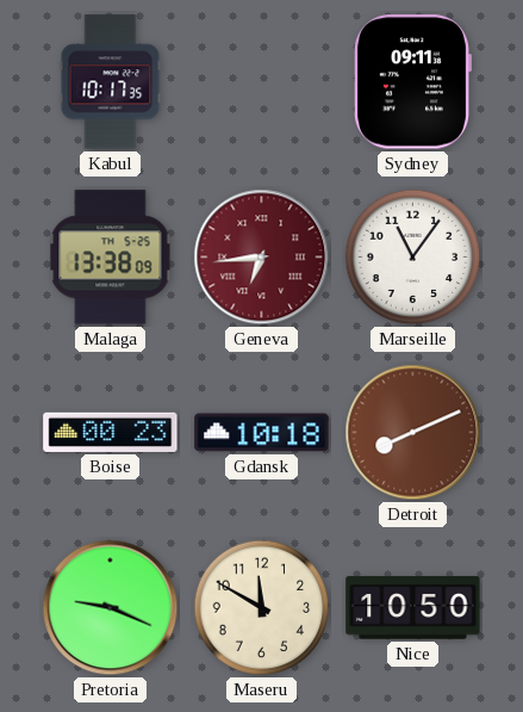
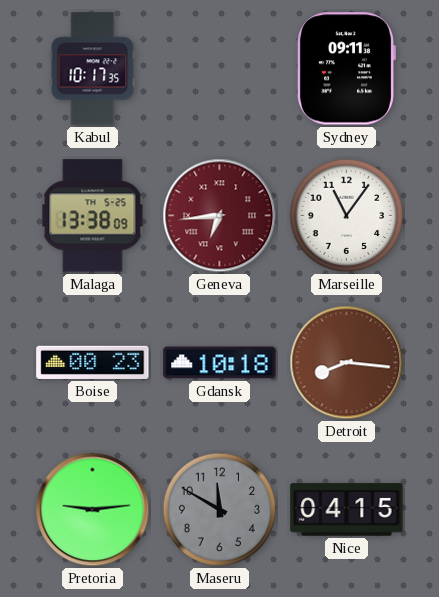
Detroit: 8:11 -> 8:16
Pretoria: 9:19 -> 9:14
Maseru dial: cream -> grey
Nice: 10:50 -> 04:15
